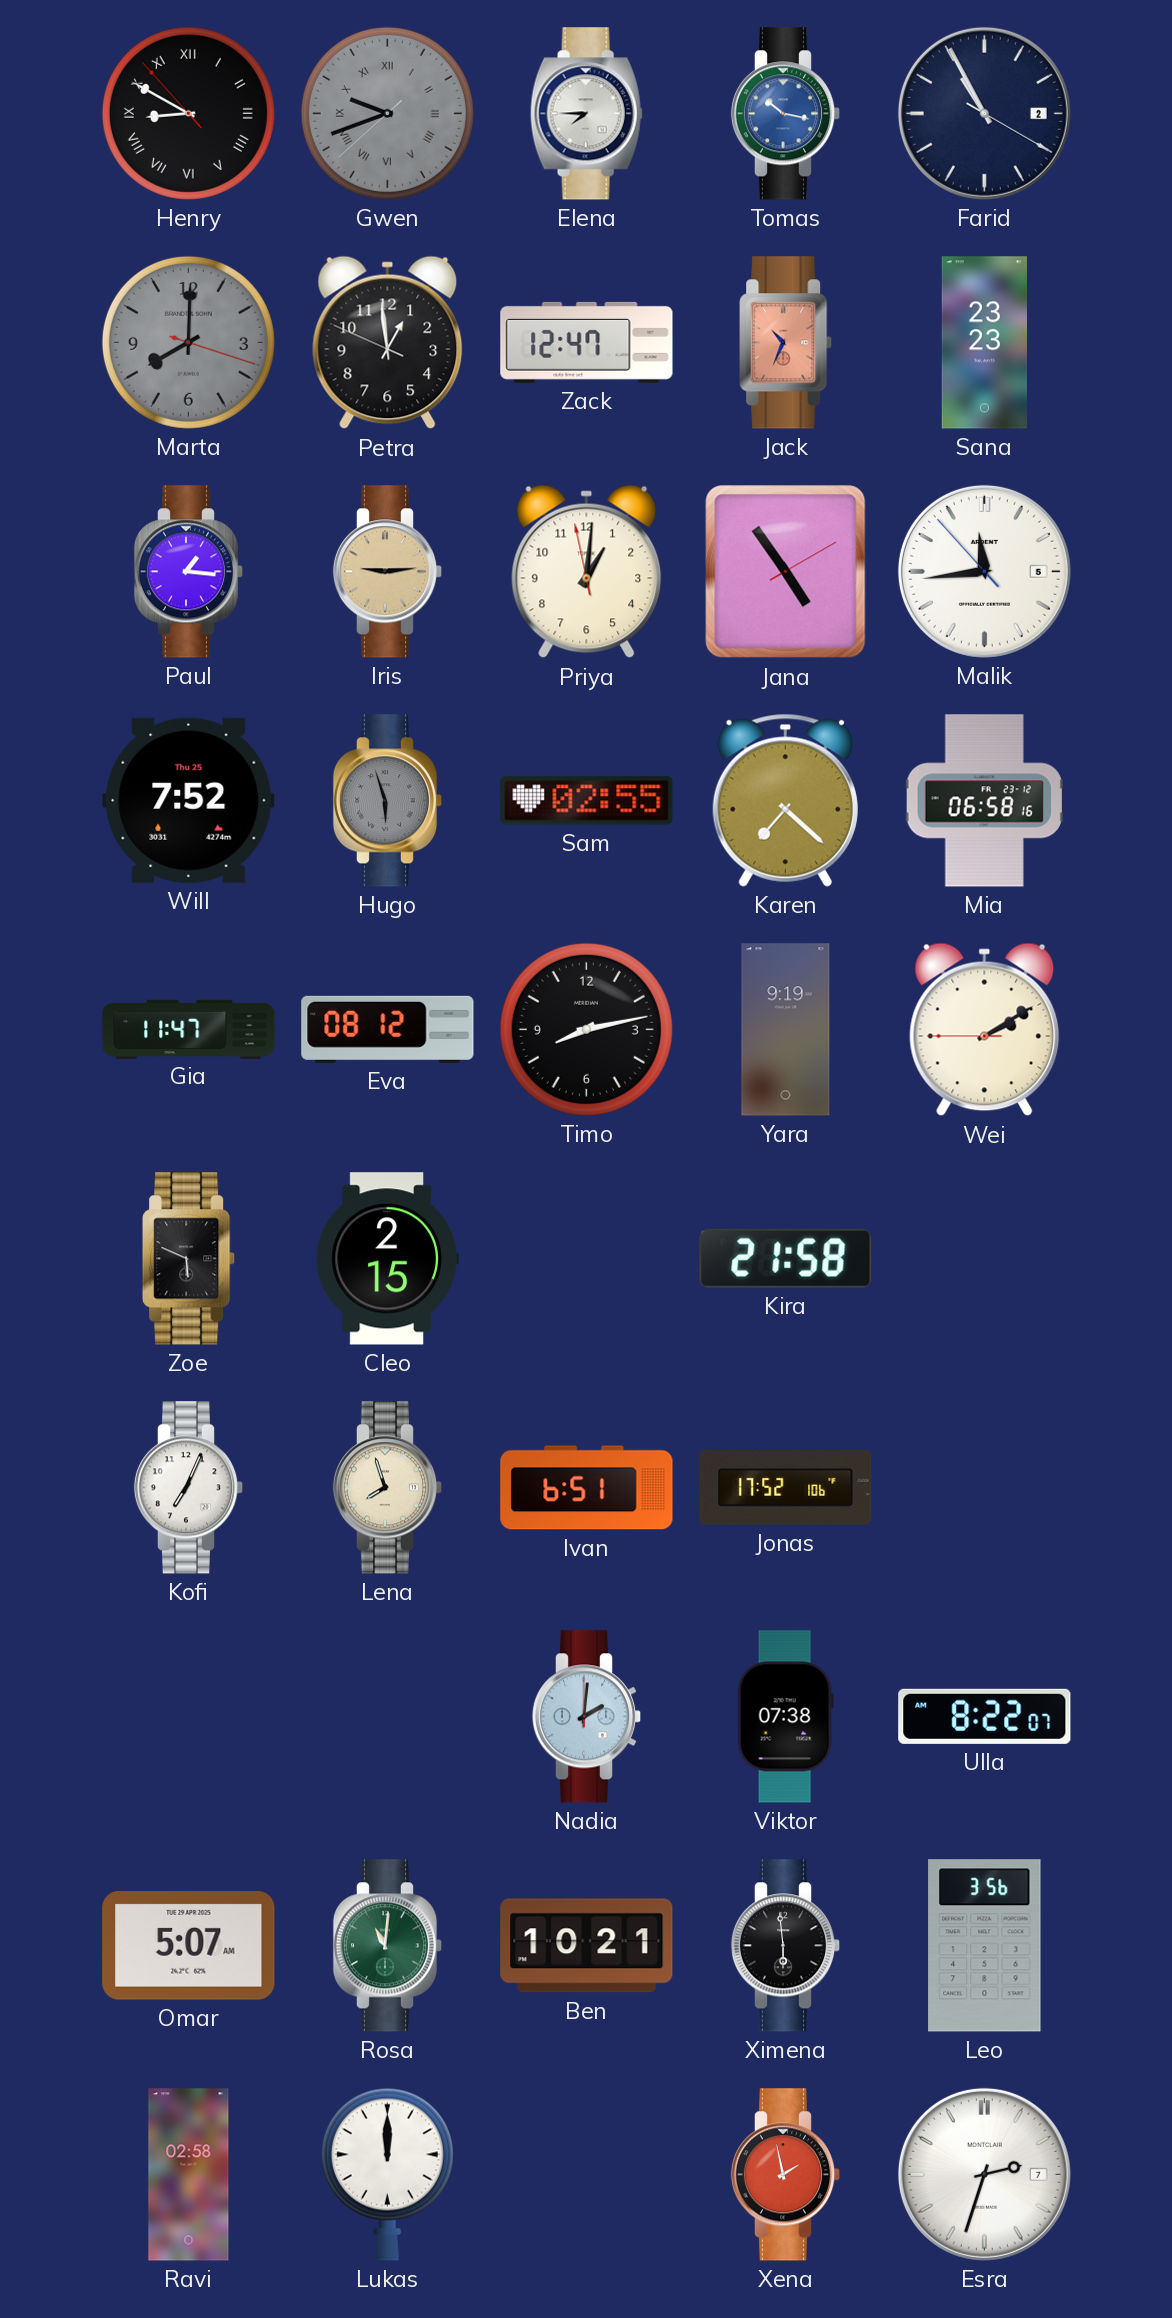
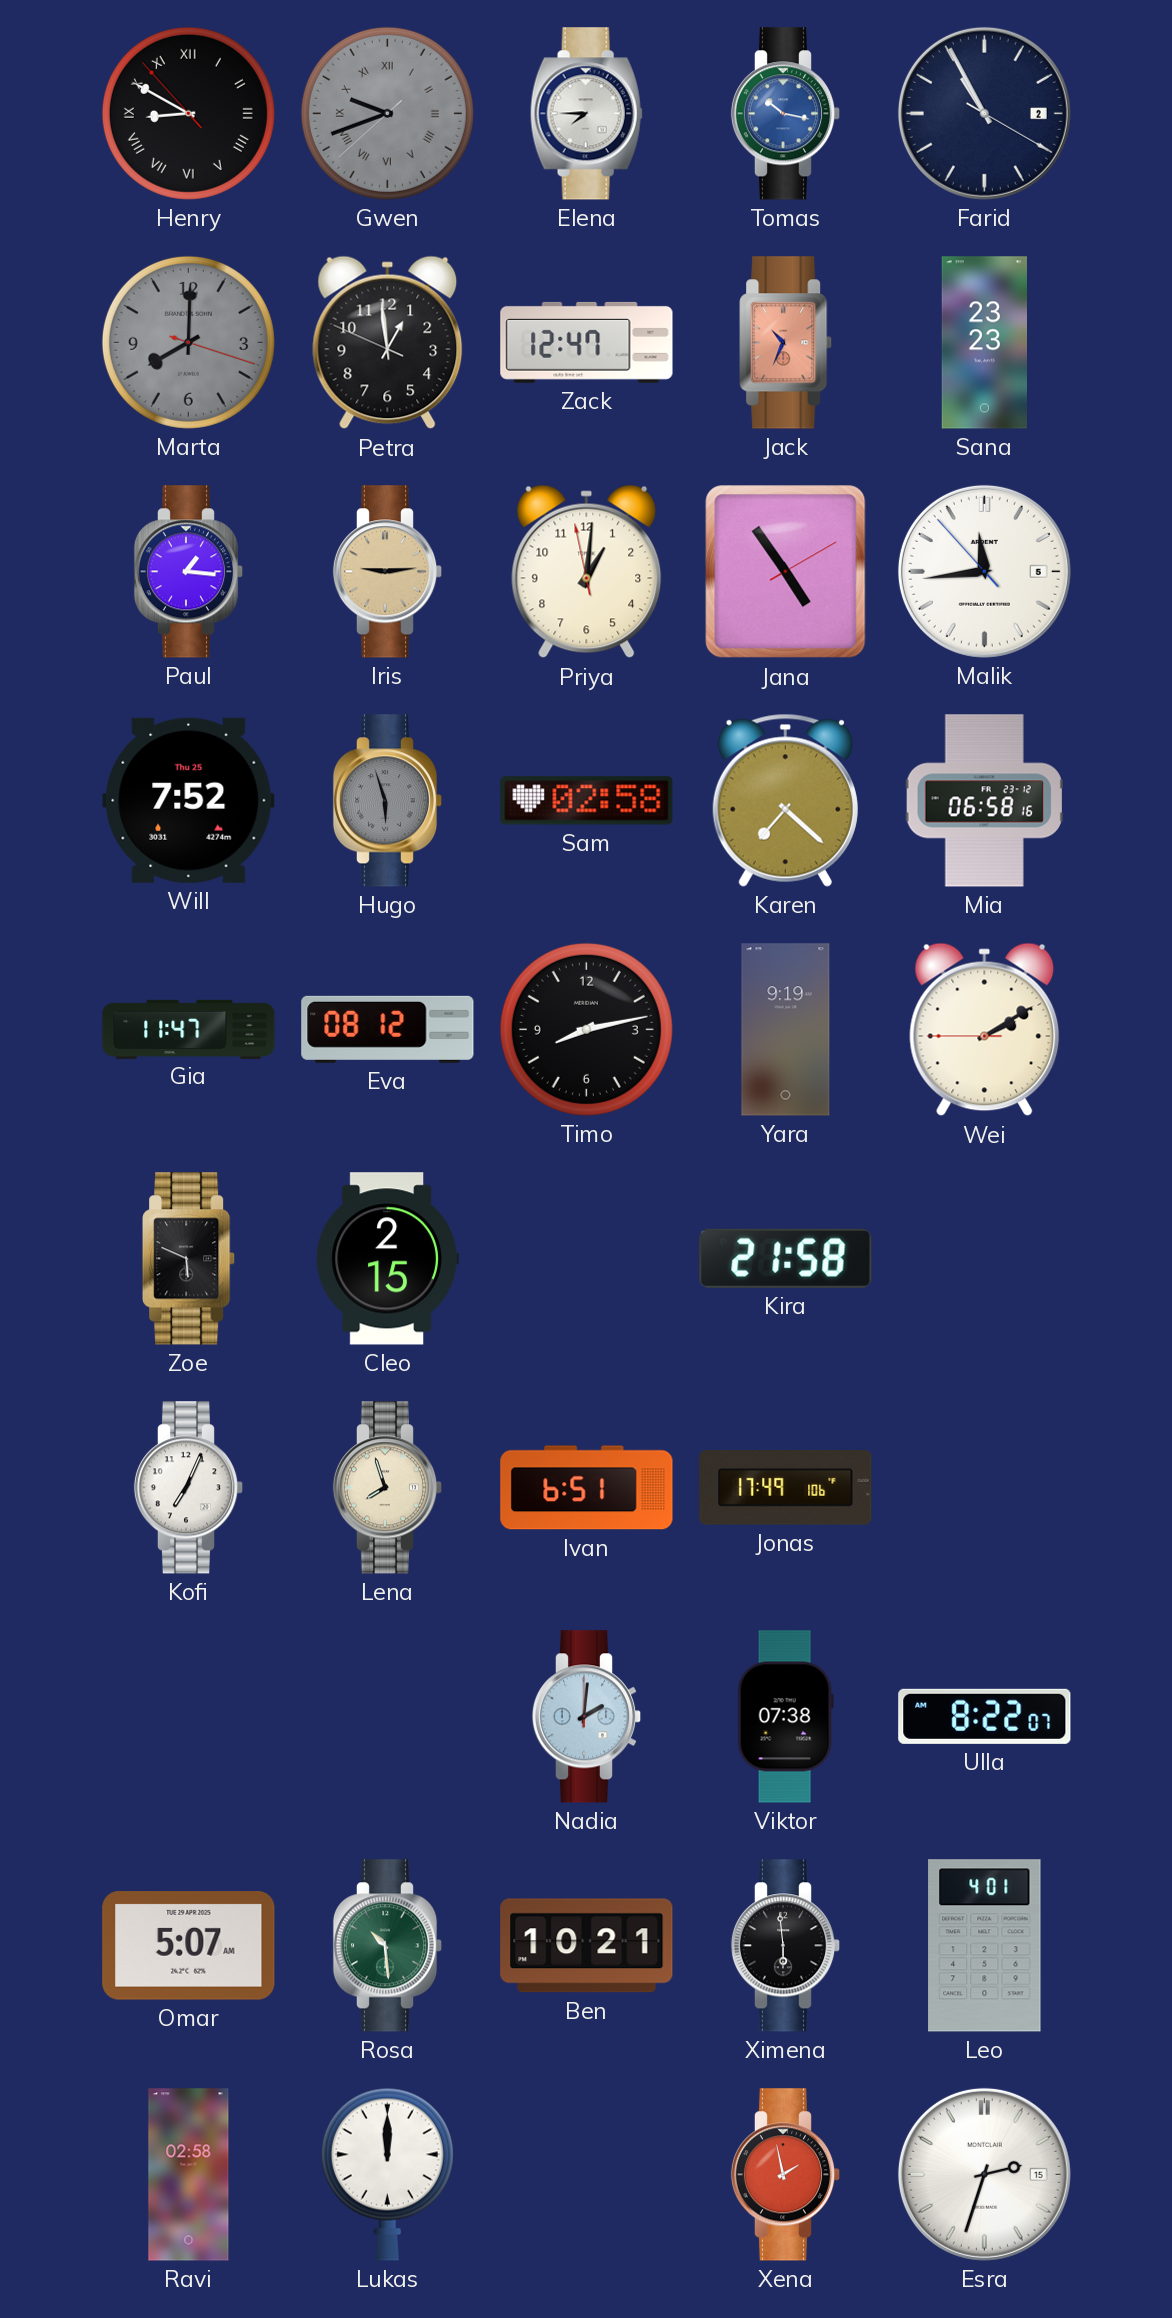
Sam: 02:55 -> 02:58
Jonas: 17:52 -> 17:49
Rosa: 11:01 -> 10:29
Leo: 3:56 -> 4:01
Esra date: 7 -> 15
